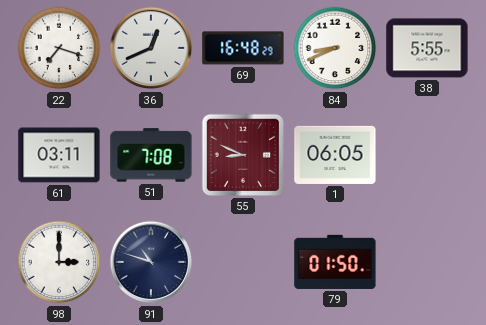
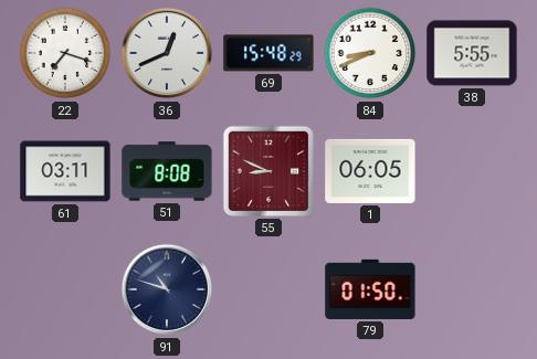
69: 16:48 -> 15:48
51: 7:08 -> 8:08
98: 3:00 -> none
